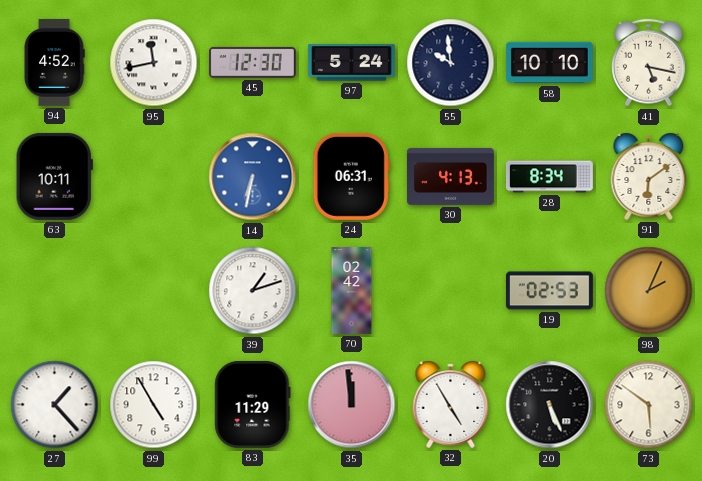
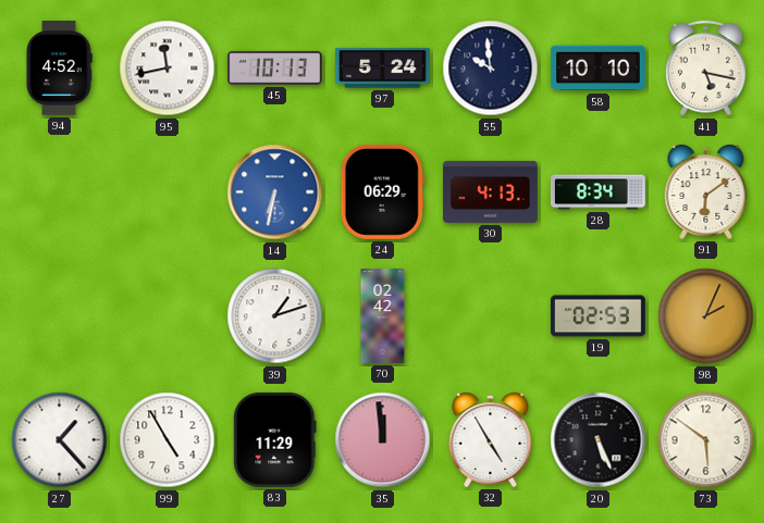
45: 12:30 -> 10:13
63: 10:11 -> none
24: 06:31 -> 06:29
